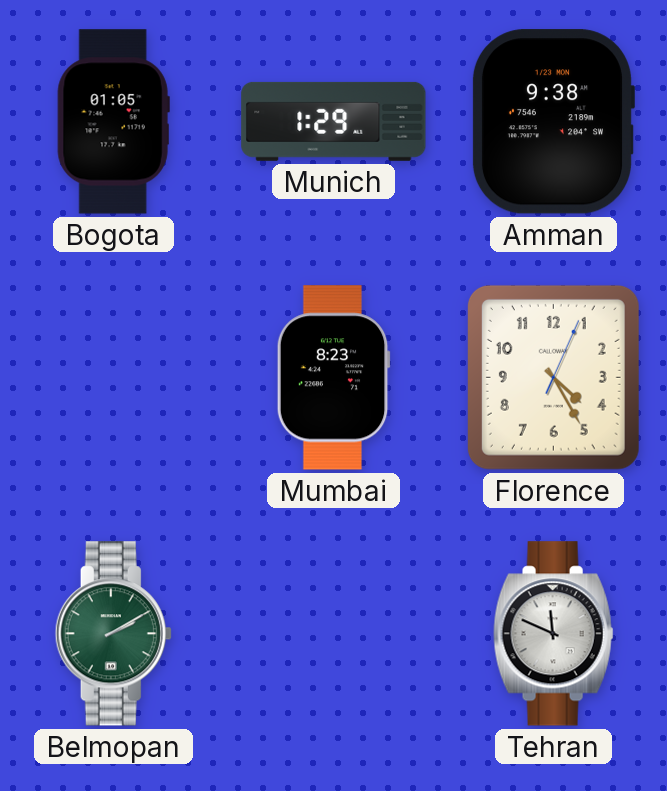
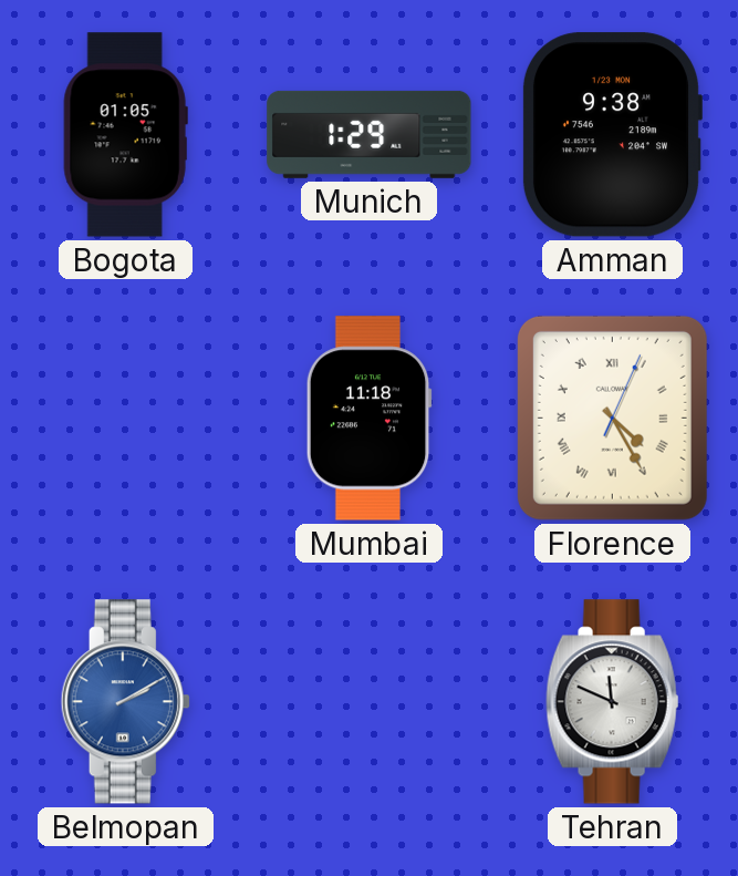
Mumbai: 8:23 -> 11:18
Florence numerals: Arabic -> Roman
Belmopan dial: green -> blue
